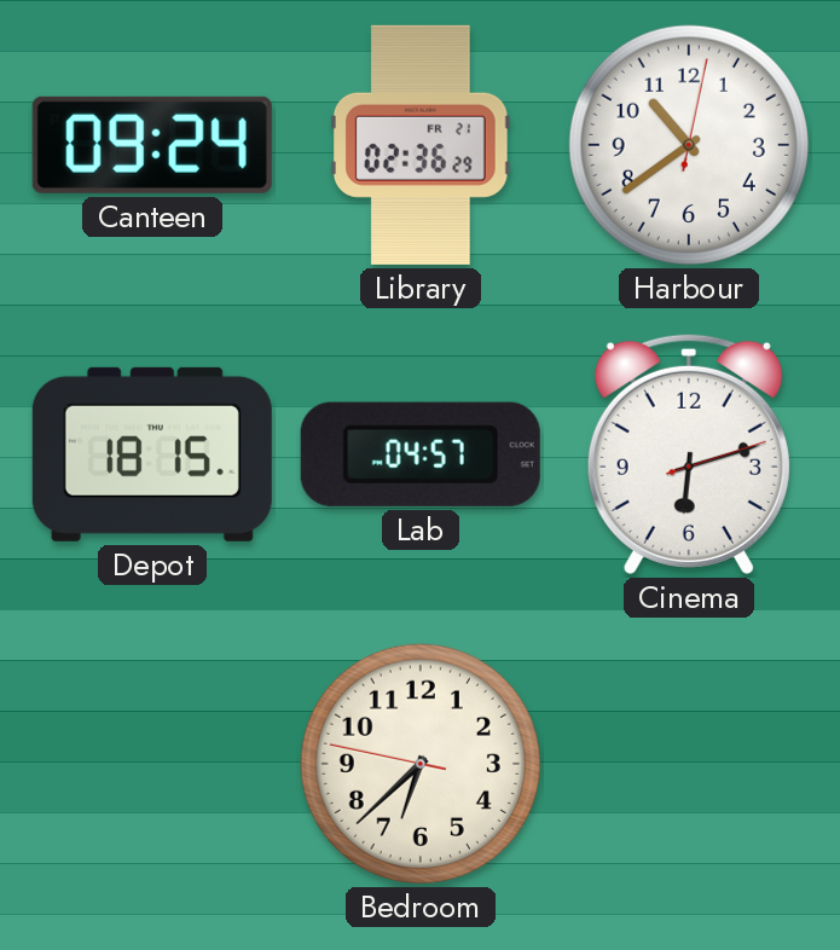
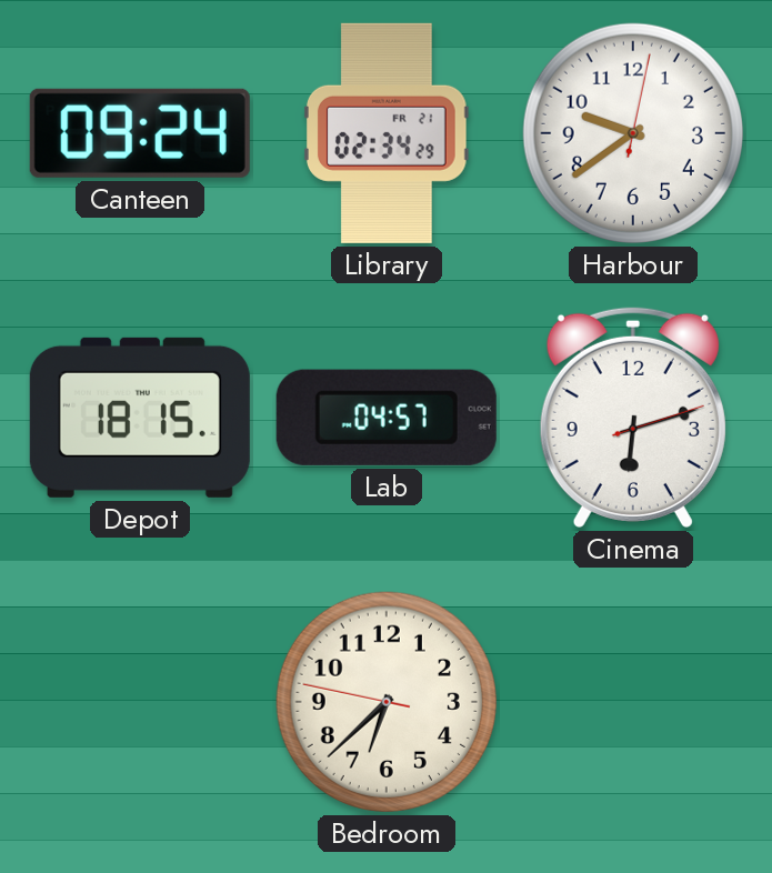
Library: 02:36 -> 02:34
Harbour: 10:39 -> 9:39
